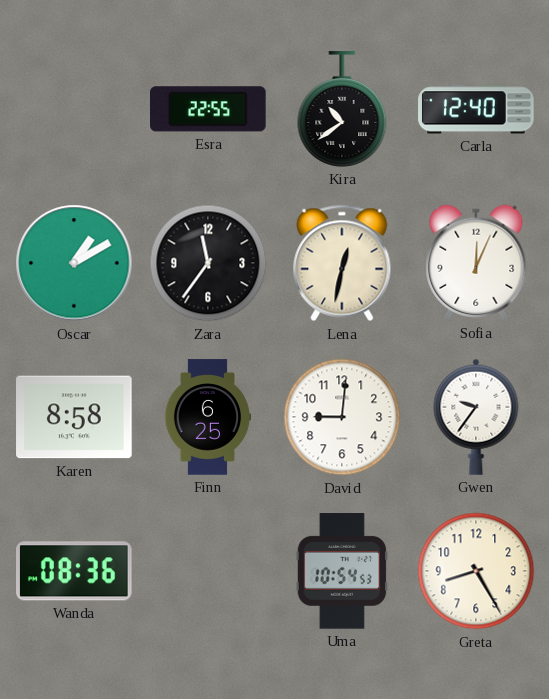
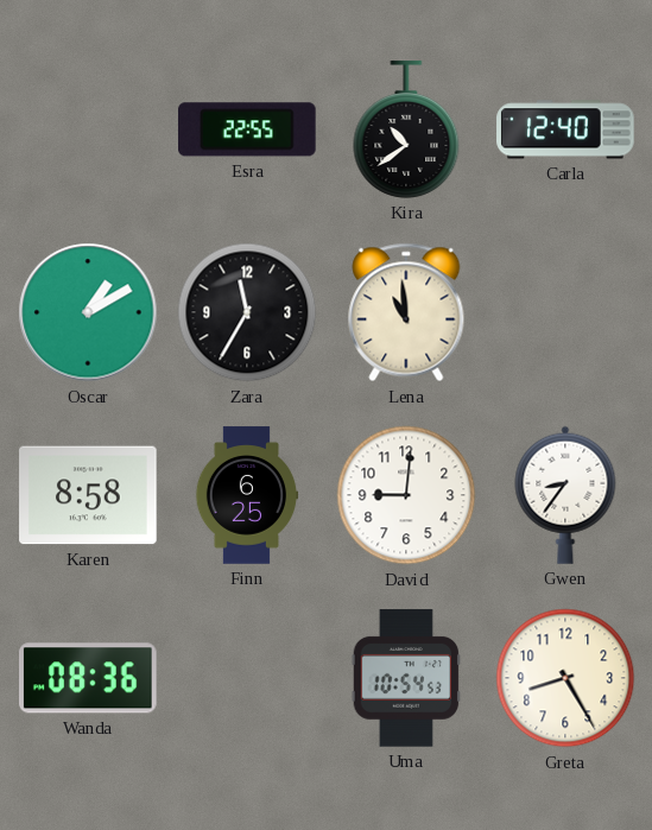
Zara: 11:36 -> 11:35
Lena: 12:32 -> 10:59
Sofia: 12:04 -> none
Gwen: 9:36 -> 8:36
